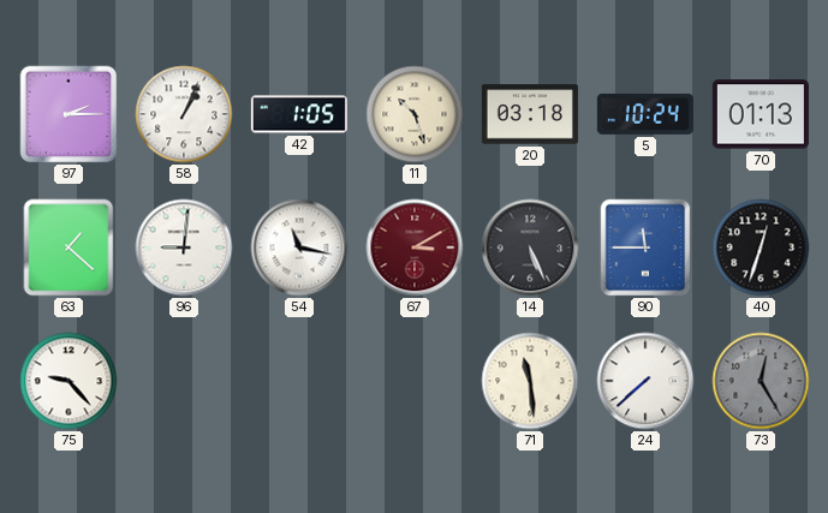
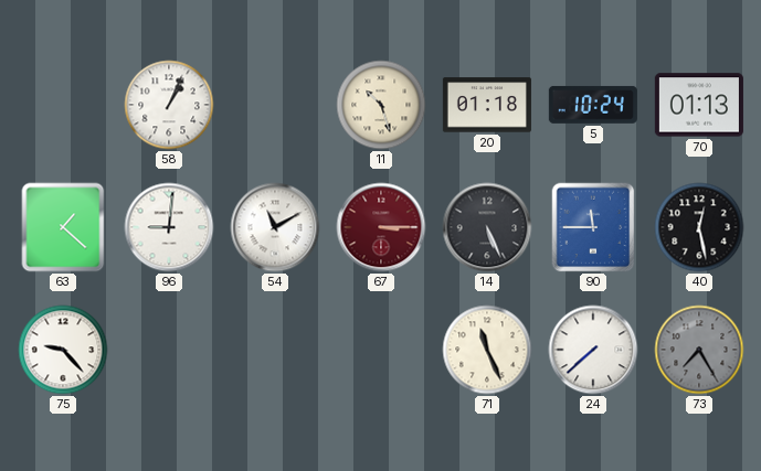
97: 2:15 -> none
42: 1:05 -> none
20: 03:18 -> 01:18
54: 11:17 -> 11:10
67: 3:10 -> 3:15
40: 12:33 -> 12:28
71: 11:29 -> 11:26
73: 12:25 -> 7:25
